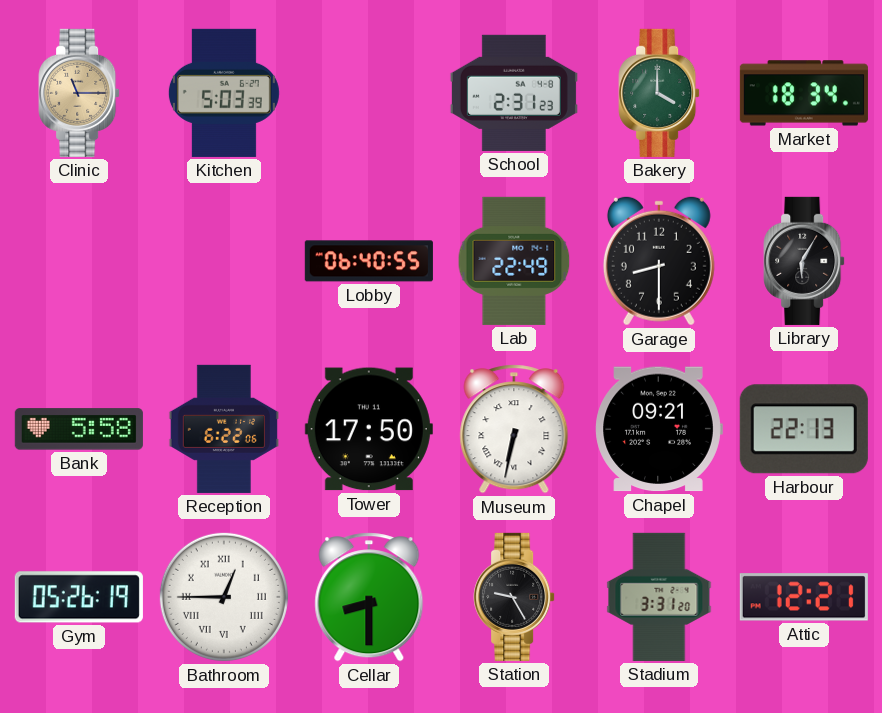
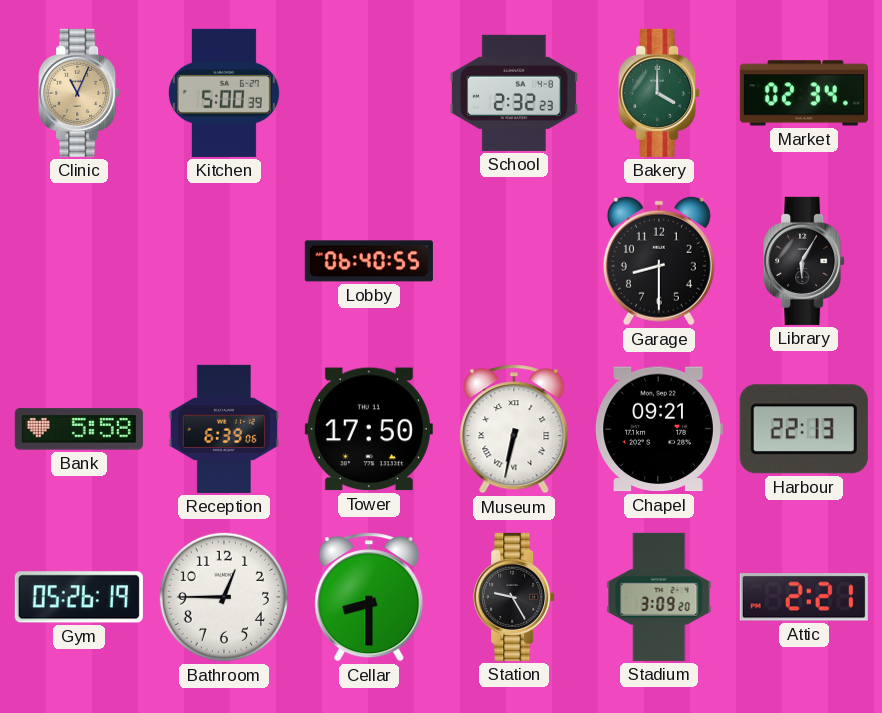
Clinic: 11:15 -> 11:04
Kitchen: 5:03 -> 5:00
School: 2:31 -> 2:32
Market: 18:34 -> 02:34
Lab: 22:49 -> none
Reception: 6:22 -> 6:39
Bathroom numerals: Roman -> Arabic
Stadium: 3:31 -> 3:09
Attic: 12:21 -> 2:21
